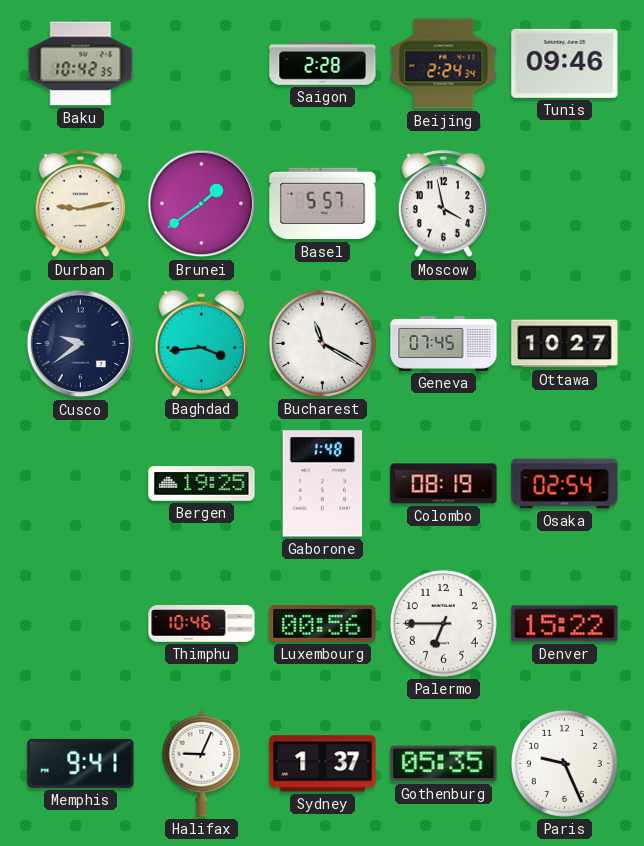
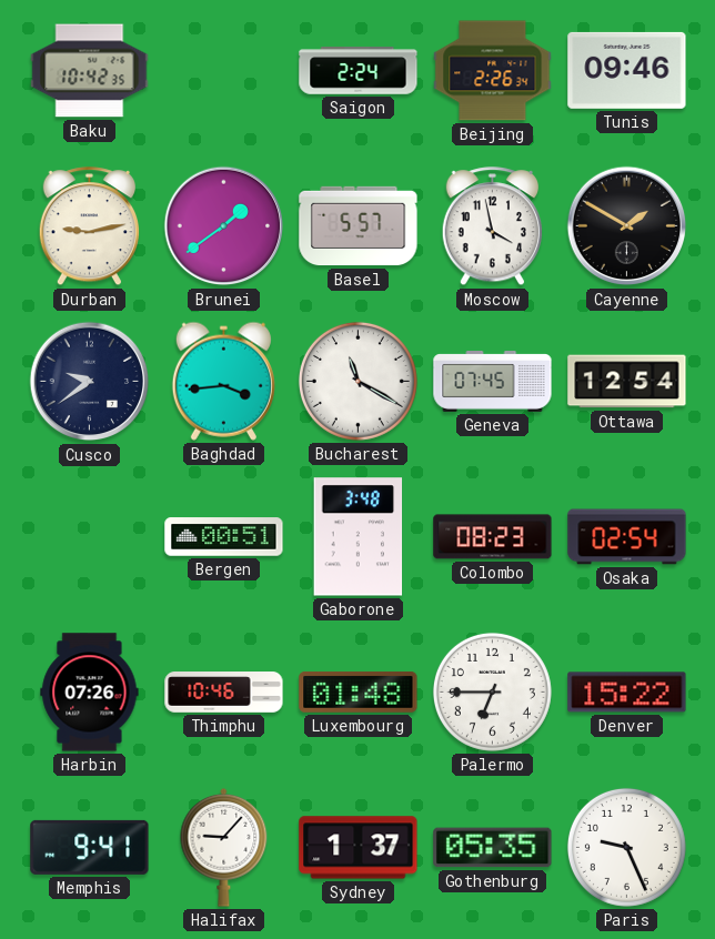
Saigon: 2:28 -> 2:24
Beijing: 2:24 -> 2:26
Cayenne: none -> 1:50
Ottawa: 10:27 -> 12:54
Bergen: 19:25 -> 00:51
Gaborone: 1:48 -> 3:48
Colombo: 08:19 -> 08:23
Harbin: none -> 07:26
Luxembourg: 00:56 -> 01:48
Halifax: 9:04 -> 9:07
